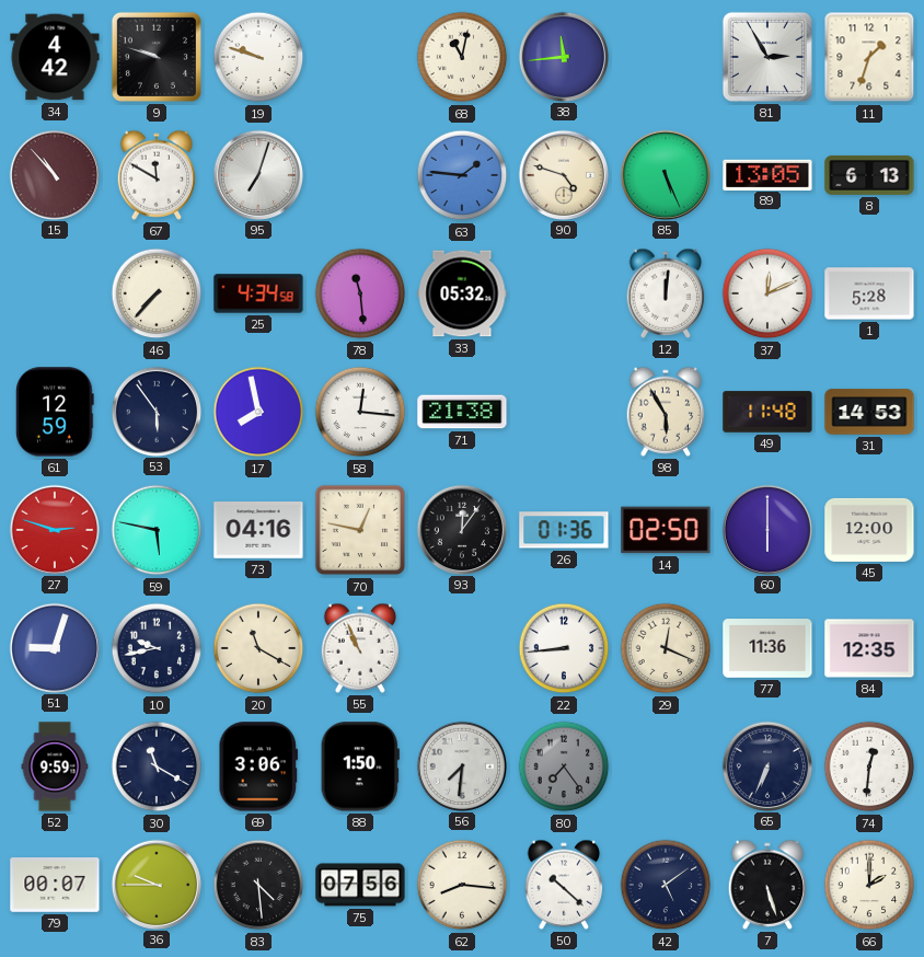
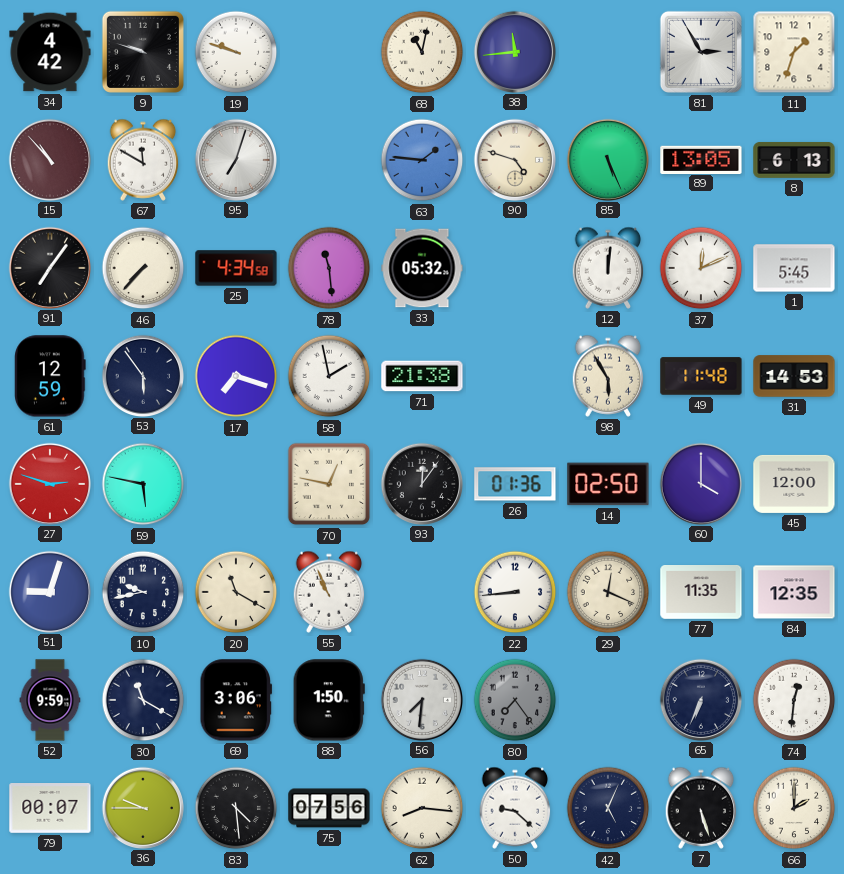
91: none -> 7:06
1: 5:28 -> 5:45
17: 7:58 -> 7:18
58: 12:16 -> 1:58
73: 04:16 -> none
60: 6:00 -> 4:00
77: 11:36 -> 11:35
50: 10:22 -> 9:22
42: 5:09 -> 5:04
